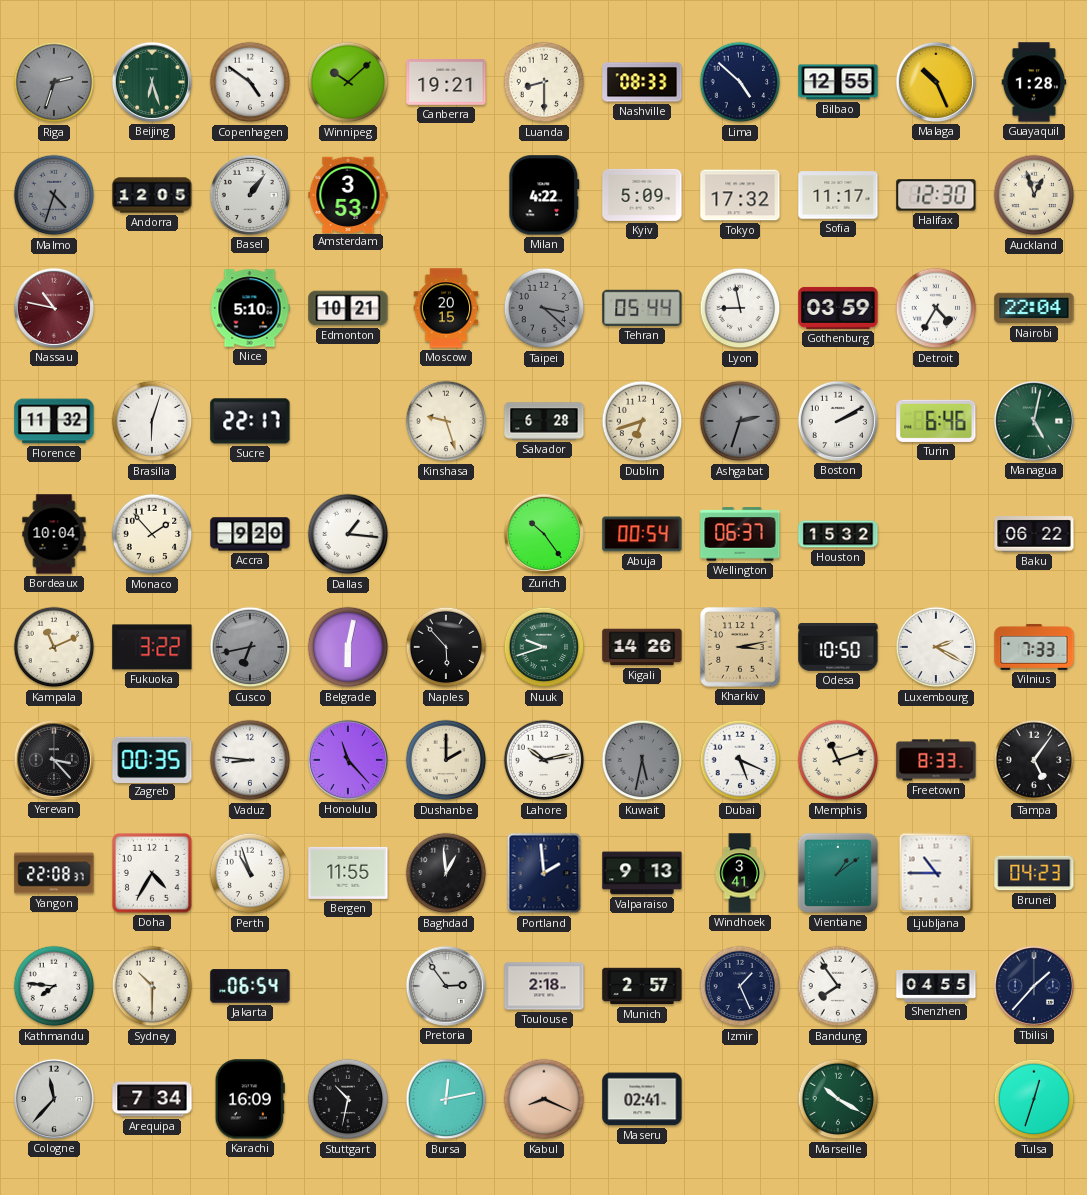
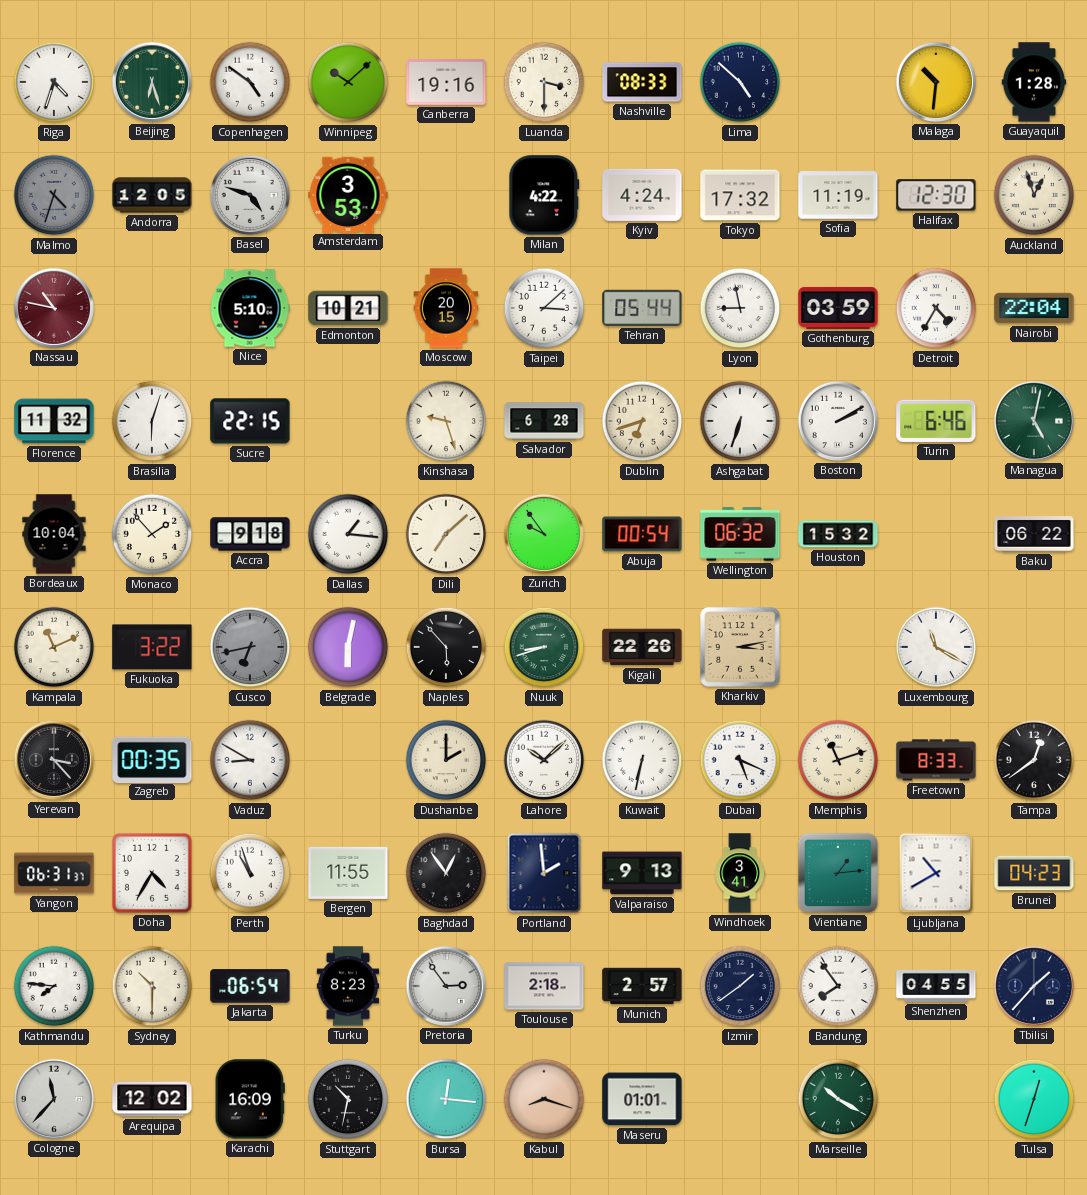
Riga: 2:33 -> 4:33
Riga dial: grey -> white
Canberra: 19:21 -> 19:16
Luanda: 8:30 -> 3:30
Bilbao: 12:55 -> none
Malaga: 10:26 -> 10:31
Basel: 1:06 -> 4:48
Kyiv: 5:09 -> 4:24
Sofia: 11:17 -> 11:19
Taipei: 3:22 -> 3:08
Taipei dial: grey -> white
Sucre: 22:17 -> 22:15
Ashgabat: 2:33 -> 6:33
Ashgabat dial: grey -> white
Accra: 9:20 -> 9:18
Dili: none -> 7:08
Zurich: 10:24 -> 9:54
Wellington: 06:37 -> 06:32
Nuuk: 9:42 -> 8:42
Kigali: 14:26 -> 22:26
Odesa: 10:50 -> none
Luxembourg: 2:20 -> 11:20
Vilnius: 7:33 -> none
Vaduz: 8:46 -> 8:50
Honolulu: 11:23 -> none
Lahore: 10:13 -> 10:08
Kuwait: 5:32 -> 6:32
Kuwait dial: grey -> white
Tampa: 5:06 -> 12:39
Yangon: 22:08 -> 06:31
Baghdad: 12:59 -> 12:54
Vientiane: 1:09 -> 1:14
Ljubljana: 10:45 -> 10:40
Turku: none -> 8:23
Izmir: 1:26 -> 1:39
Arequipa: 7:34 -> 12:02
Bursa: 12:13 -> 12:16
Kabul: 8:19 -> 8:18
Maseru: 02:41 -> 01:01
